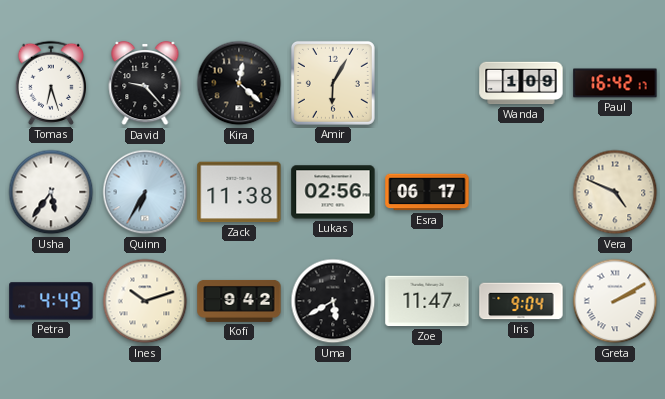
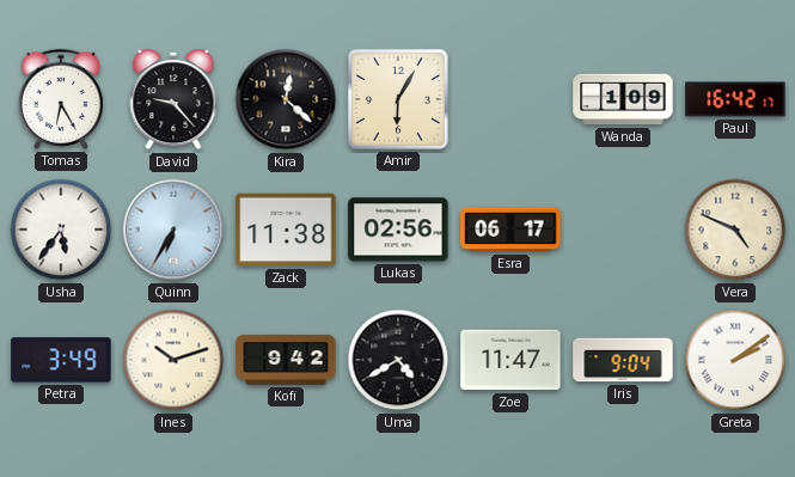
Tomas: 6:27 -> 6:25
Petra: 4:49 -> 3:49
Uma: 5:40 -> 4:40
Greta: 2:10 -> 2:09
